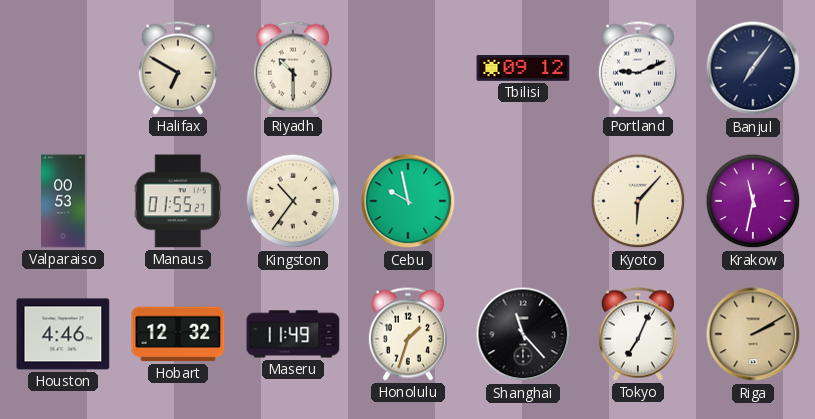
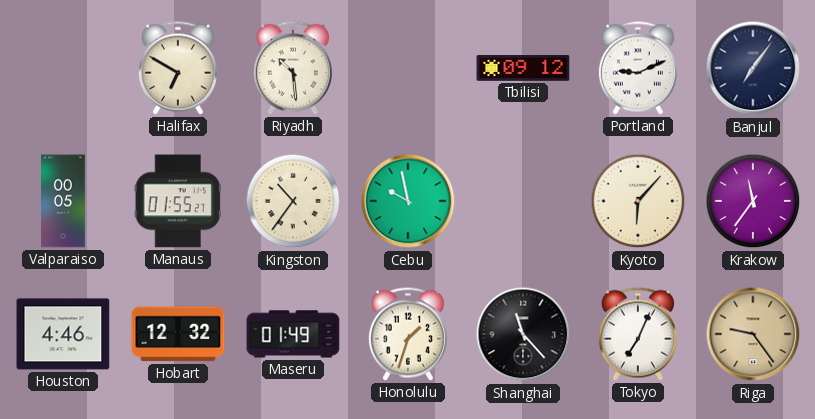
Riyadh: 10:30 -> 10:29
Valparaiso: 00:53 -> 00:05
Krakow: 11:32 -> 11:36
Maseru: 11:49 -> 01:49
Riga: 2:10 -> 9:24
